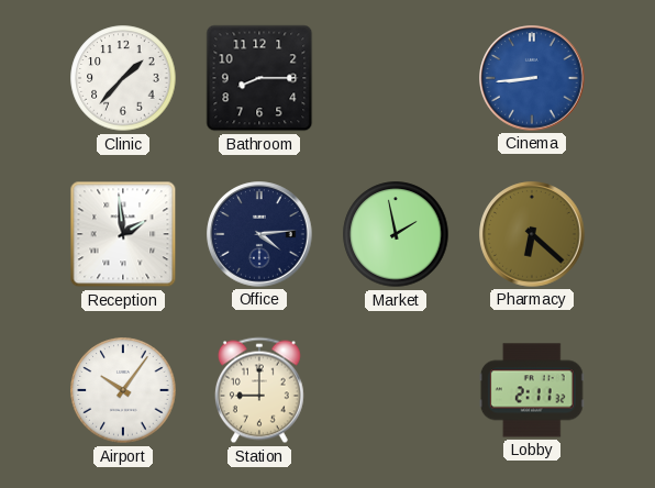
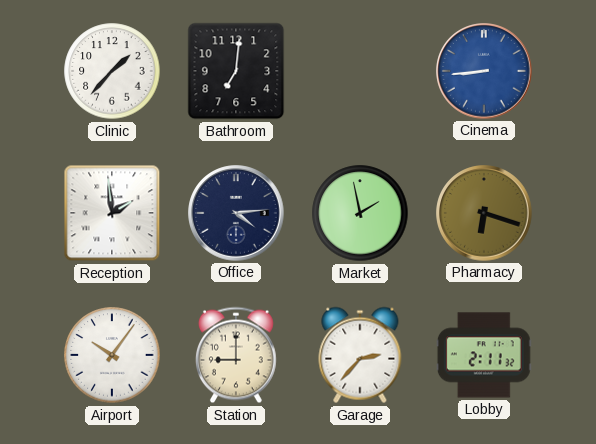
Bathroom: 8:15 -> 7:01
Pharmacy: 6:22 -> 6:18
Garage: none -> 2:37
